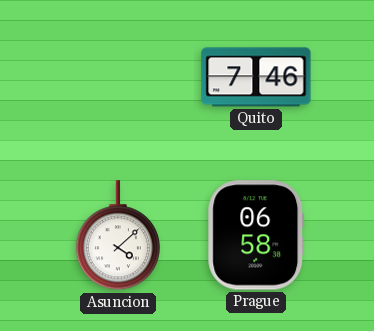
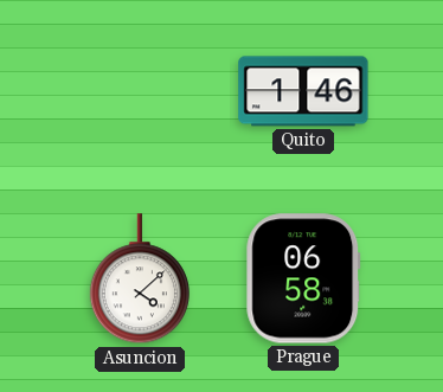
Quito: 7:46 -> 1:46
